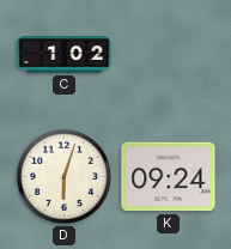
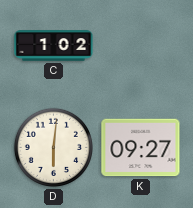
D: 6:03 -> 6:01
K: 09:24 -> 09:27
